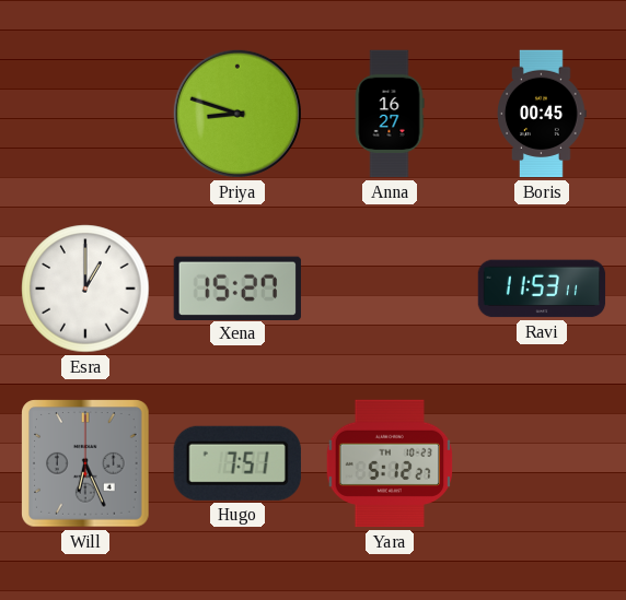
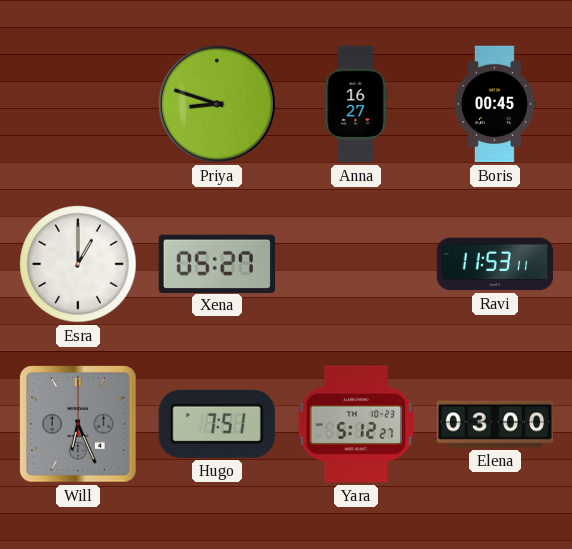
Xena: 15:27 -> 05:27
Elena: none -> 03:00
